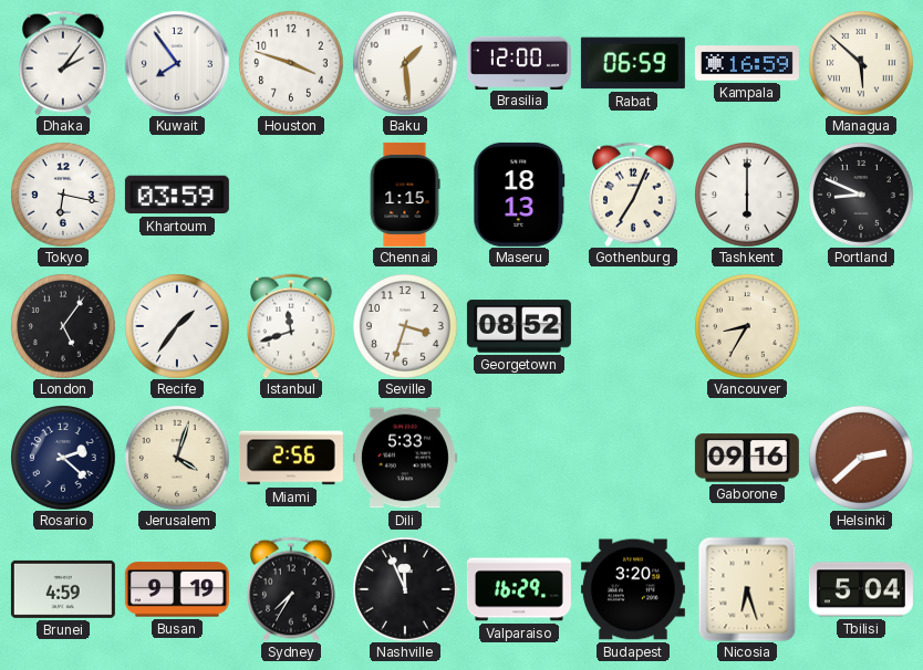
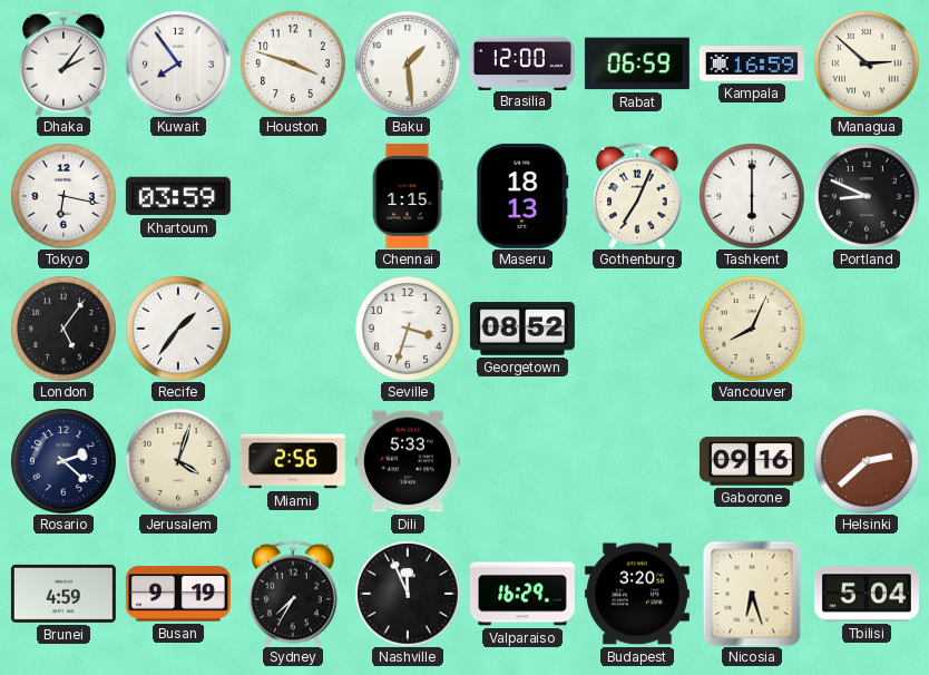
Managua: 5:52 -> 2:52
Istanbul: 11:42 -> none
Vancouver: 8:35 -> 8:04
